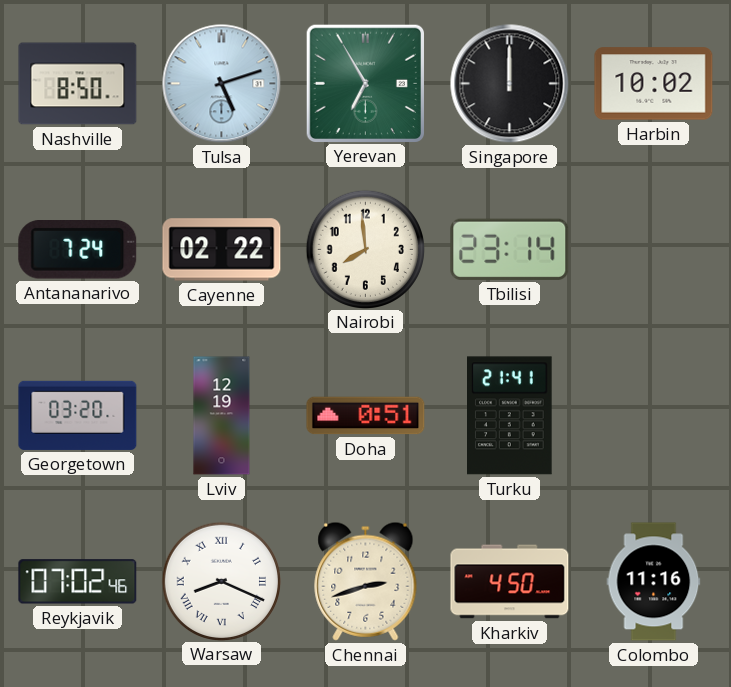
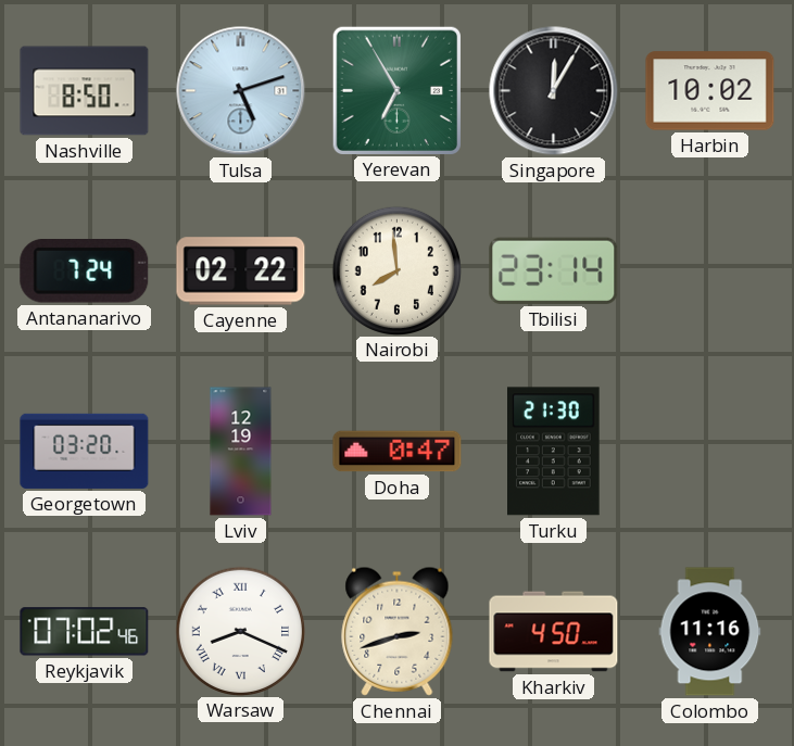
Singapore: 12:00 -> 12:05
Doha: 0:51 -> 0:47
Turku: 21:41 -> 21:30
